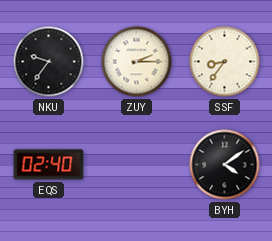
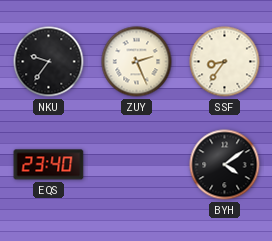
ZUY: 2:15 -> 2:26
EQS: 02:40 -> 23:40
